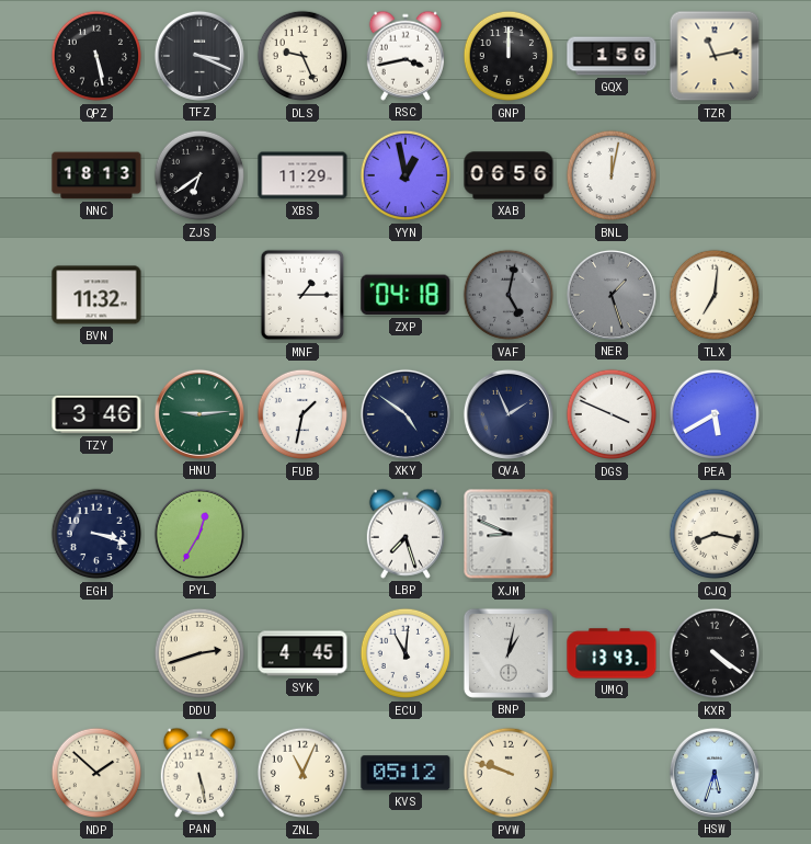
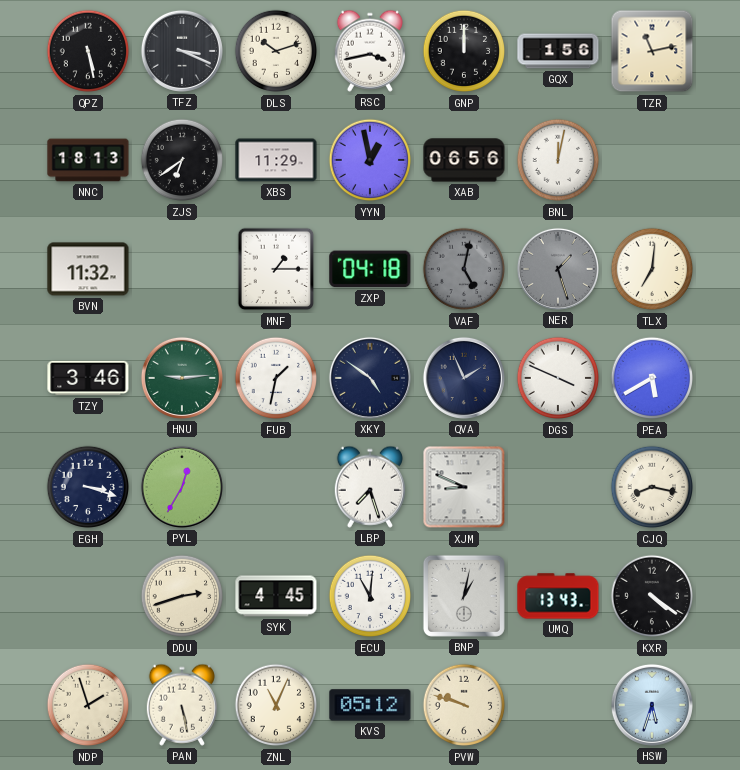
DLS: 9:26 -> 10:12
NDP: 1:52 -> 1:57
